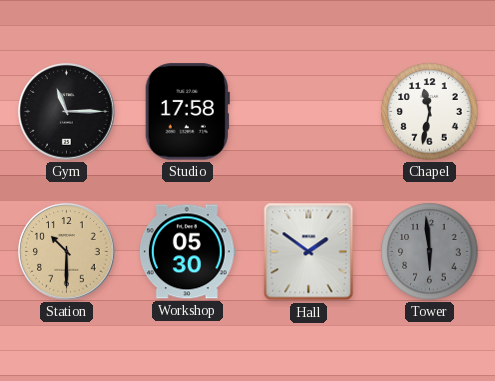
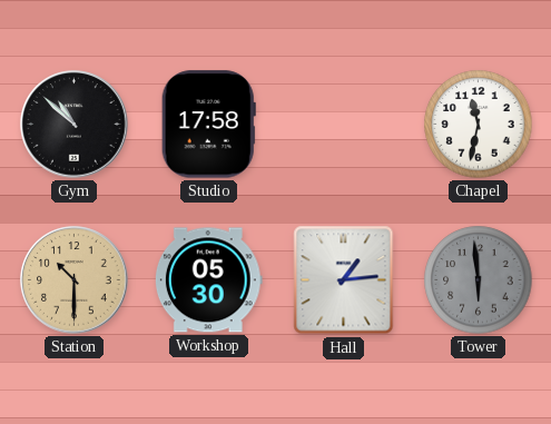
Gym: 11:15 -> 10:52
Hall: 1:51 -> 1:14
